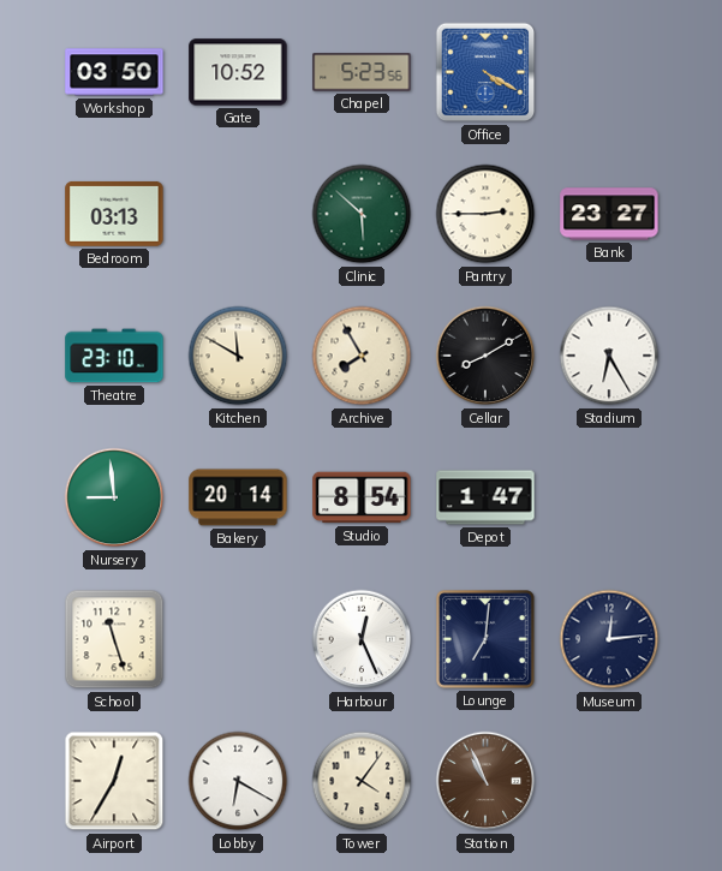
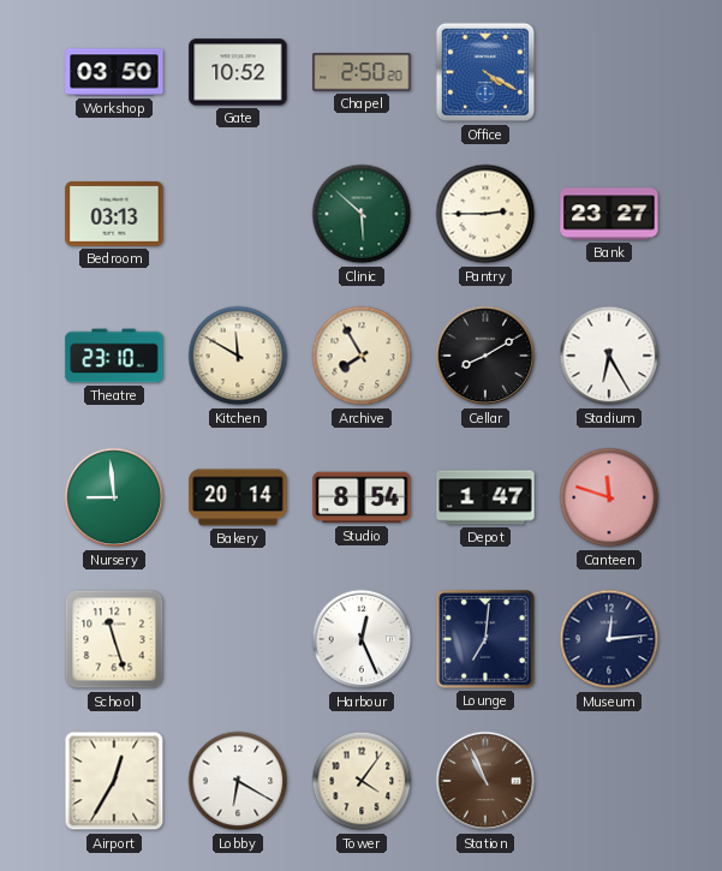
Chapel: 5:23 -> 2:50
Canteen: none -> 11:48
